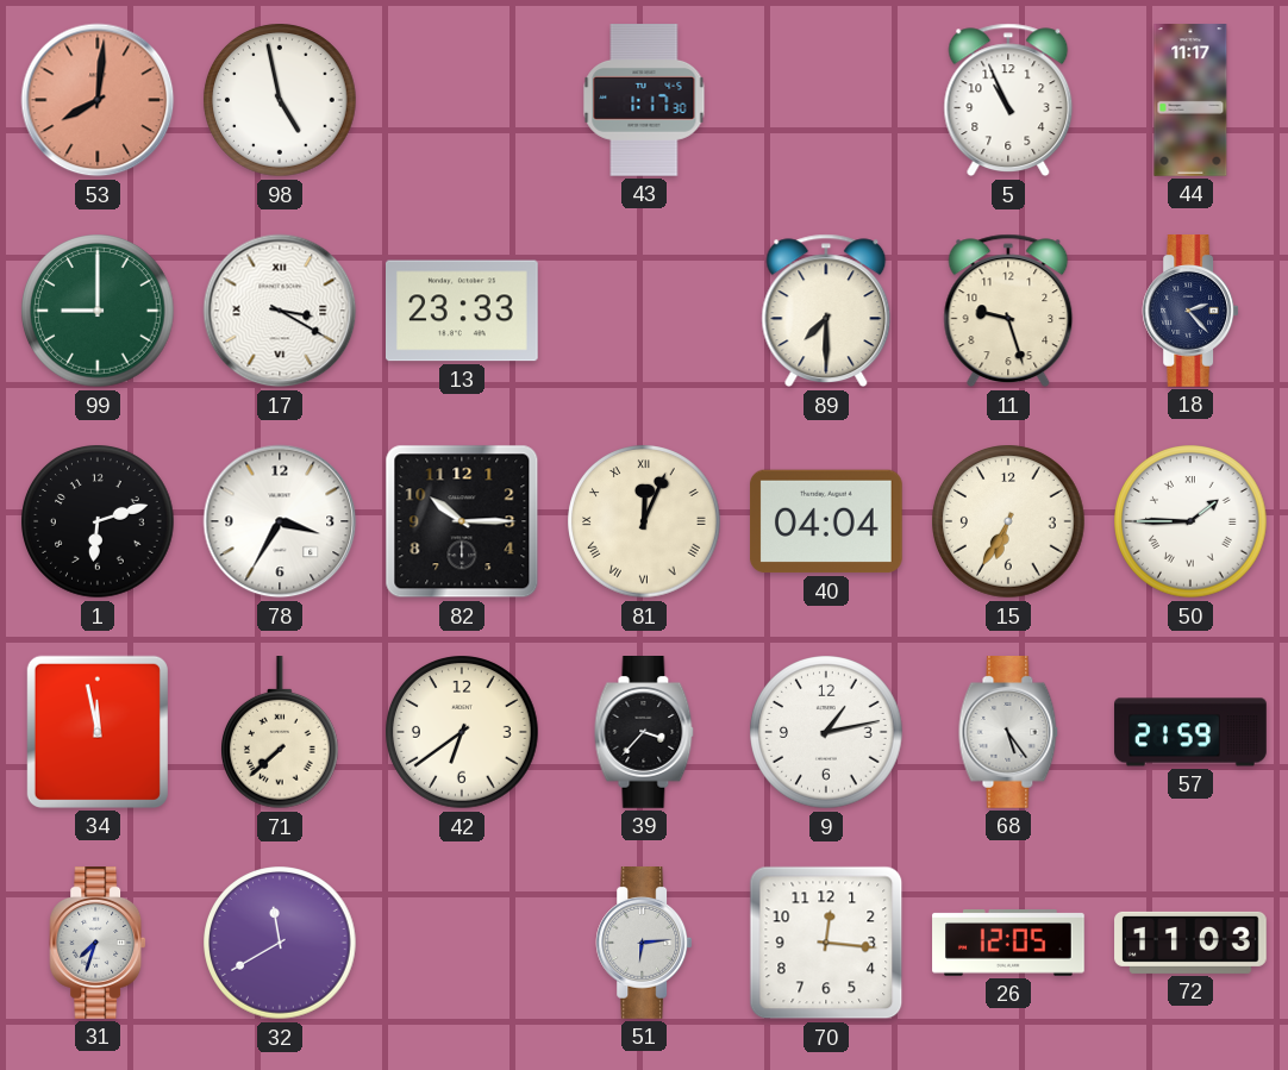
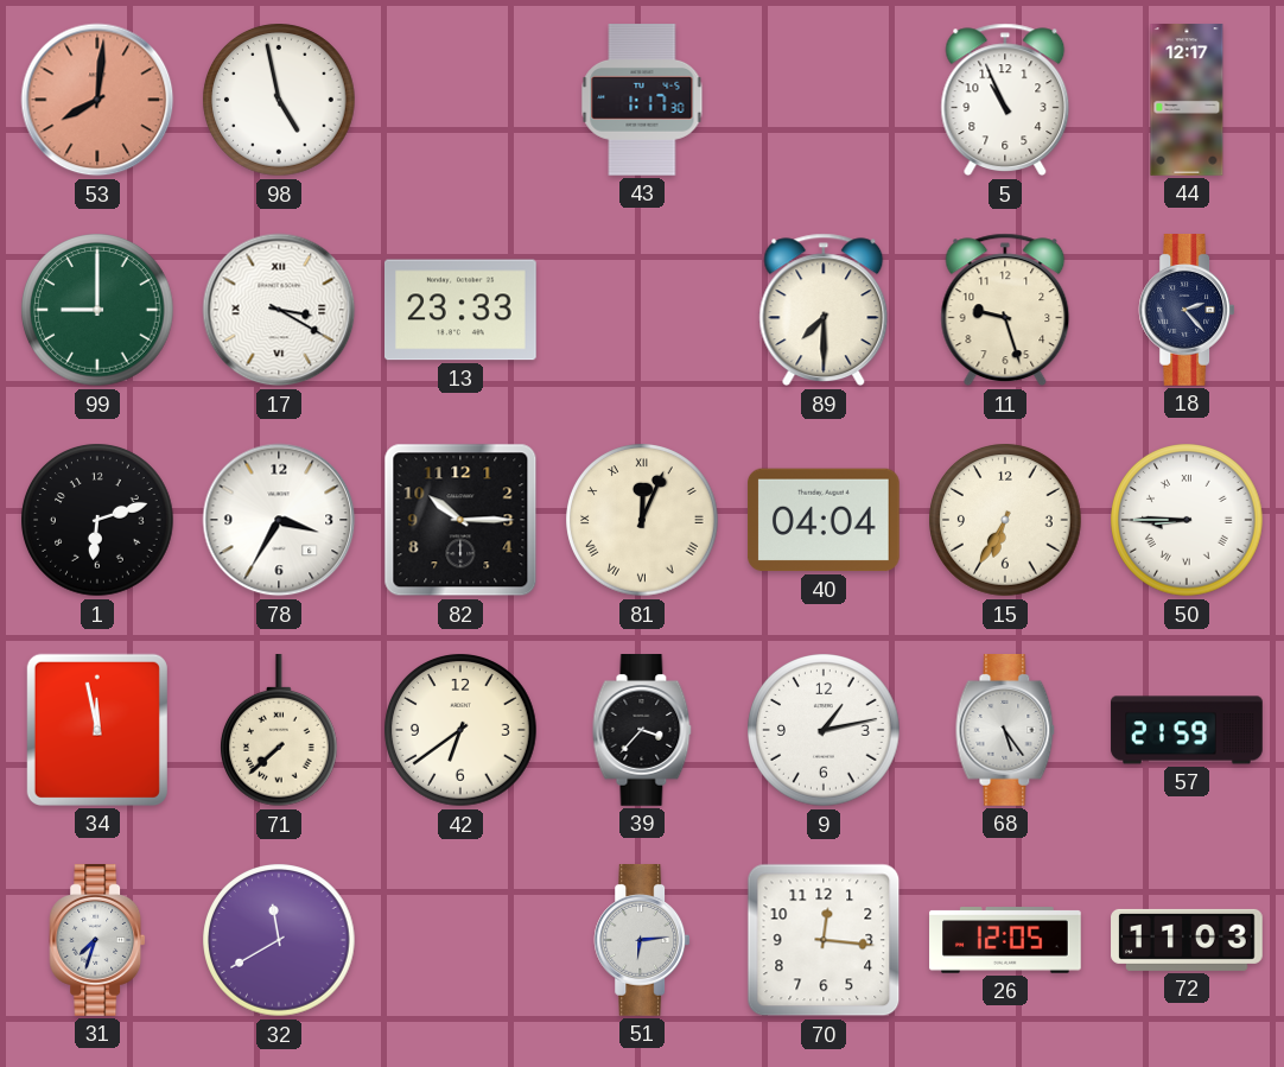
44: 11:17 -> 12:17
50: 1:45 -> 8:45
